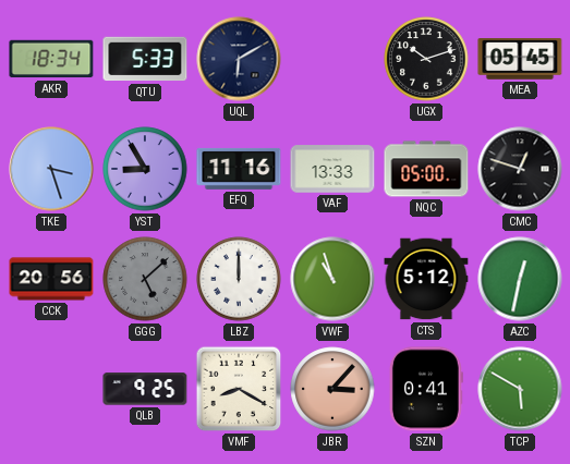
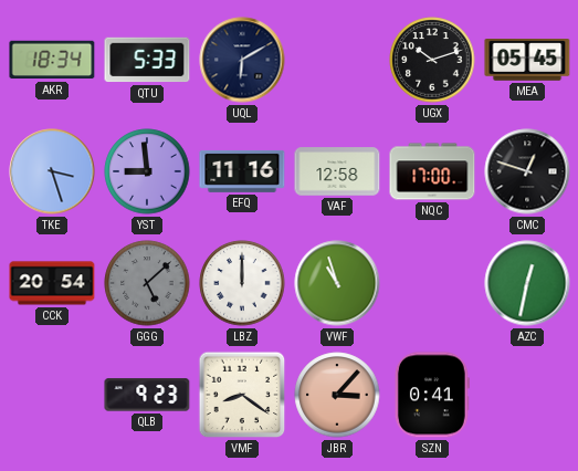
YST: 8:55 -> 8:59
VAF: 13:33 -> 12:58
NQC: 05:00 -> 17:00
CCK: 20:56 -> 20:54
CTS: 5:12 -> none
QLB: 9:25 -> 9:23
VMF: 8:20 -> 8:21
TCP: 5:50 -> none
